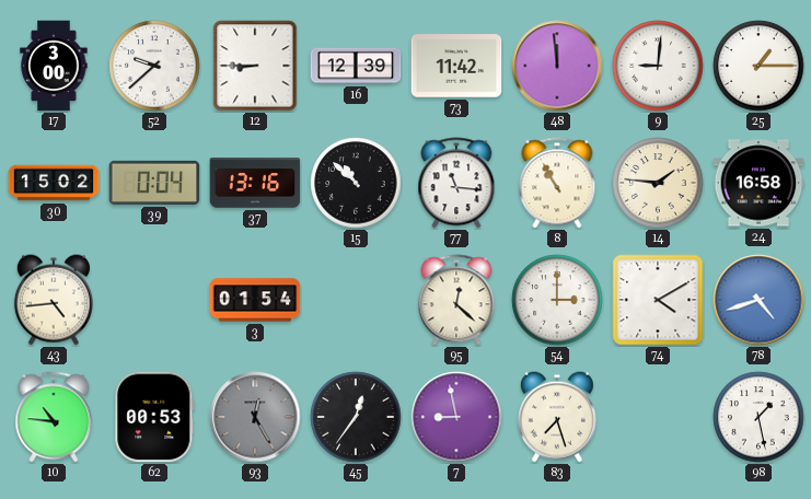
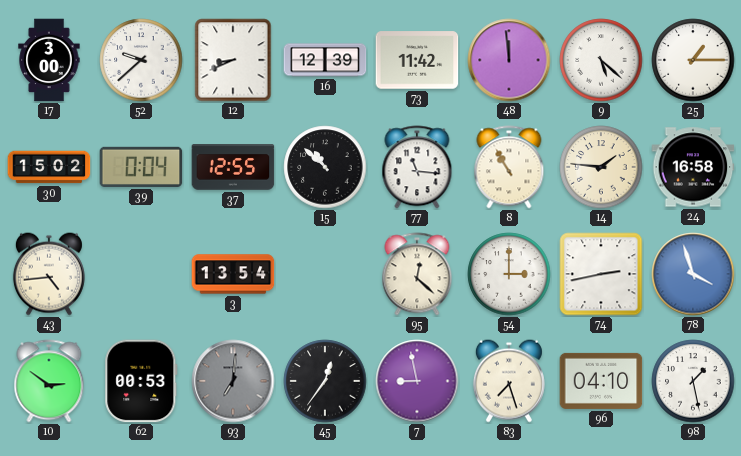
12: 8:45 -> 8:41
9: 9:01 -> 5:22
37: 13:16 -> 12:55
3: 01:54 -> 13:54
74: 4:10 -> 2:43
78: 4:42 -> 3:57
10: 10:46 -> 2:51
93: 12:25 -> 7:01
96: none -> 04:10
